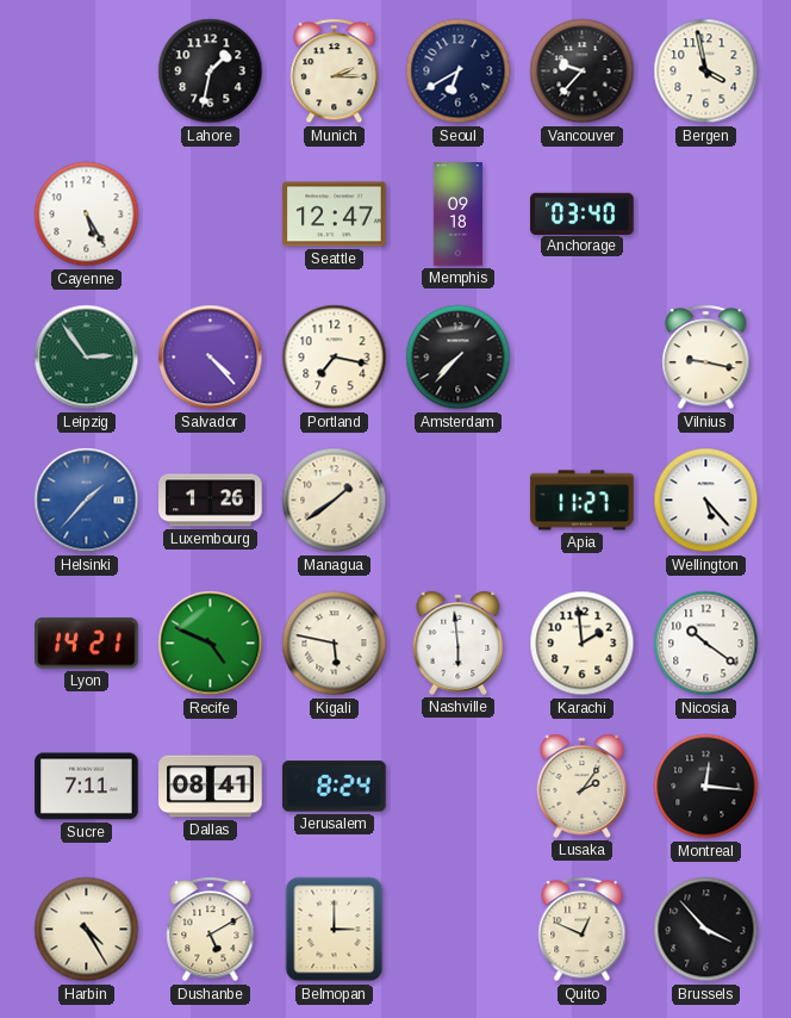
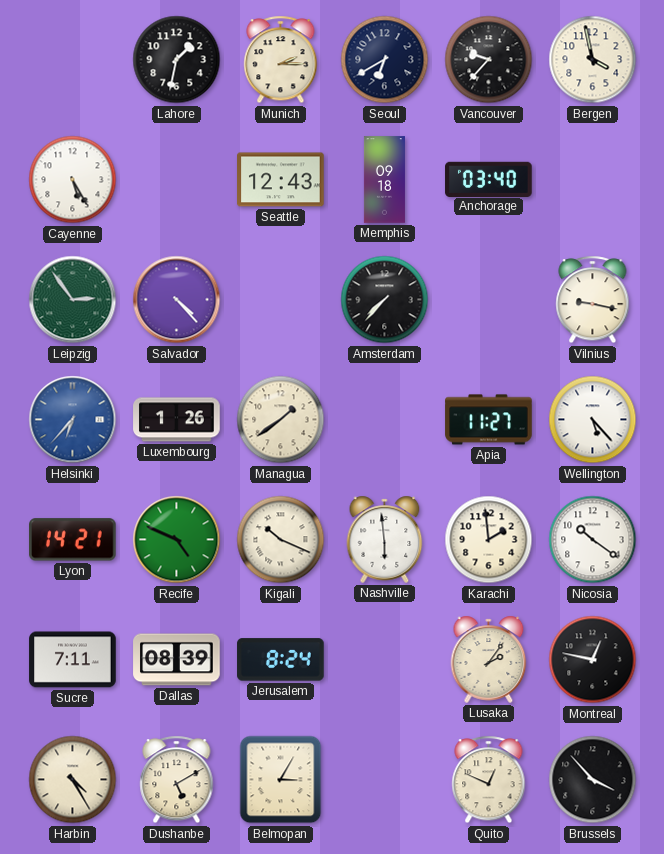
Seattle: 12:47 -> 12:43
Portland: 7:17 -> none
Helsinki: 1:37 -> 6:37
Kigali: 5:47 -> 10:19
Dallas: 08:41 -> 08:39
Montreal: 12:16 -> 12:47
Belmopan: 3:00 -> 3:05
